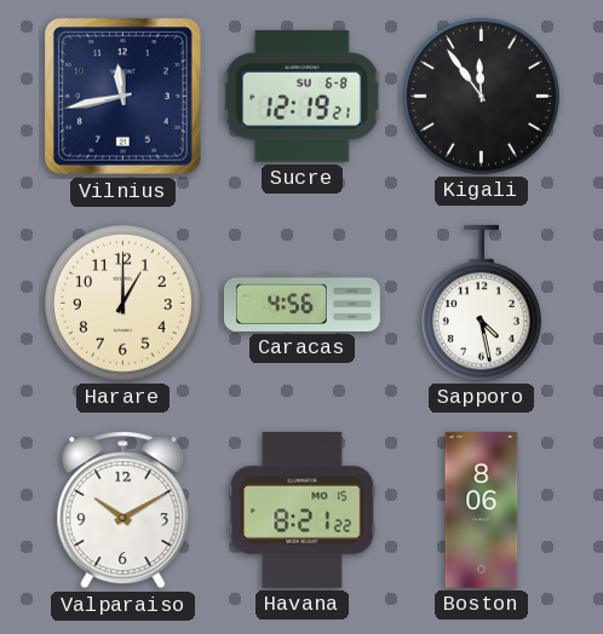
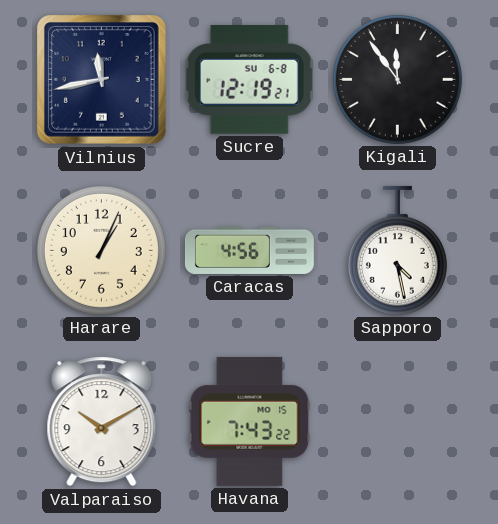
Harare: 1:00 -> 1:04
Havana: 8:21 -> 7:43
Boston: 8:06 -> none
